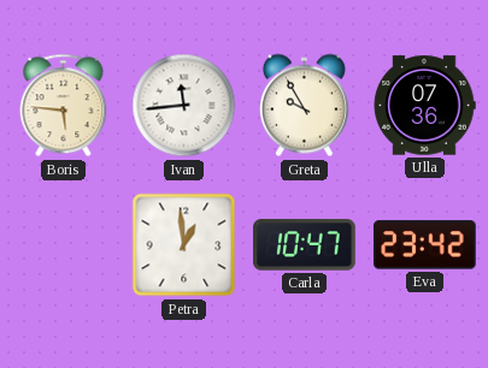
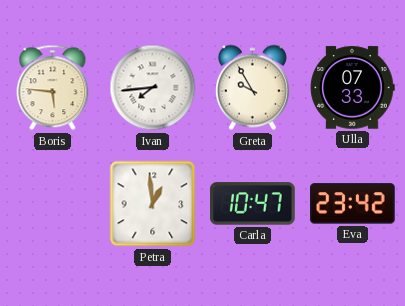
Ivan: 11:44 -> 7:44
Ulla: 07:36 -> 07:33
